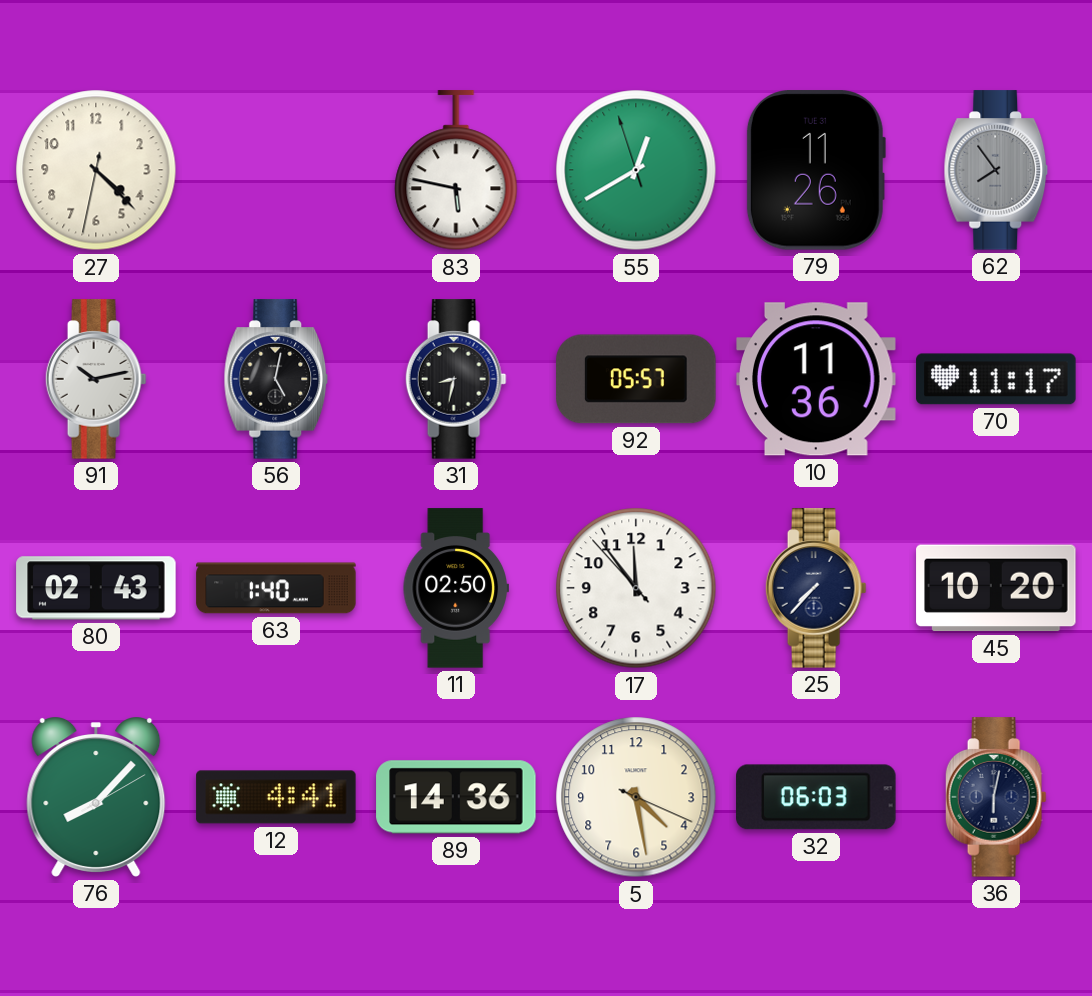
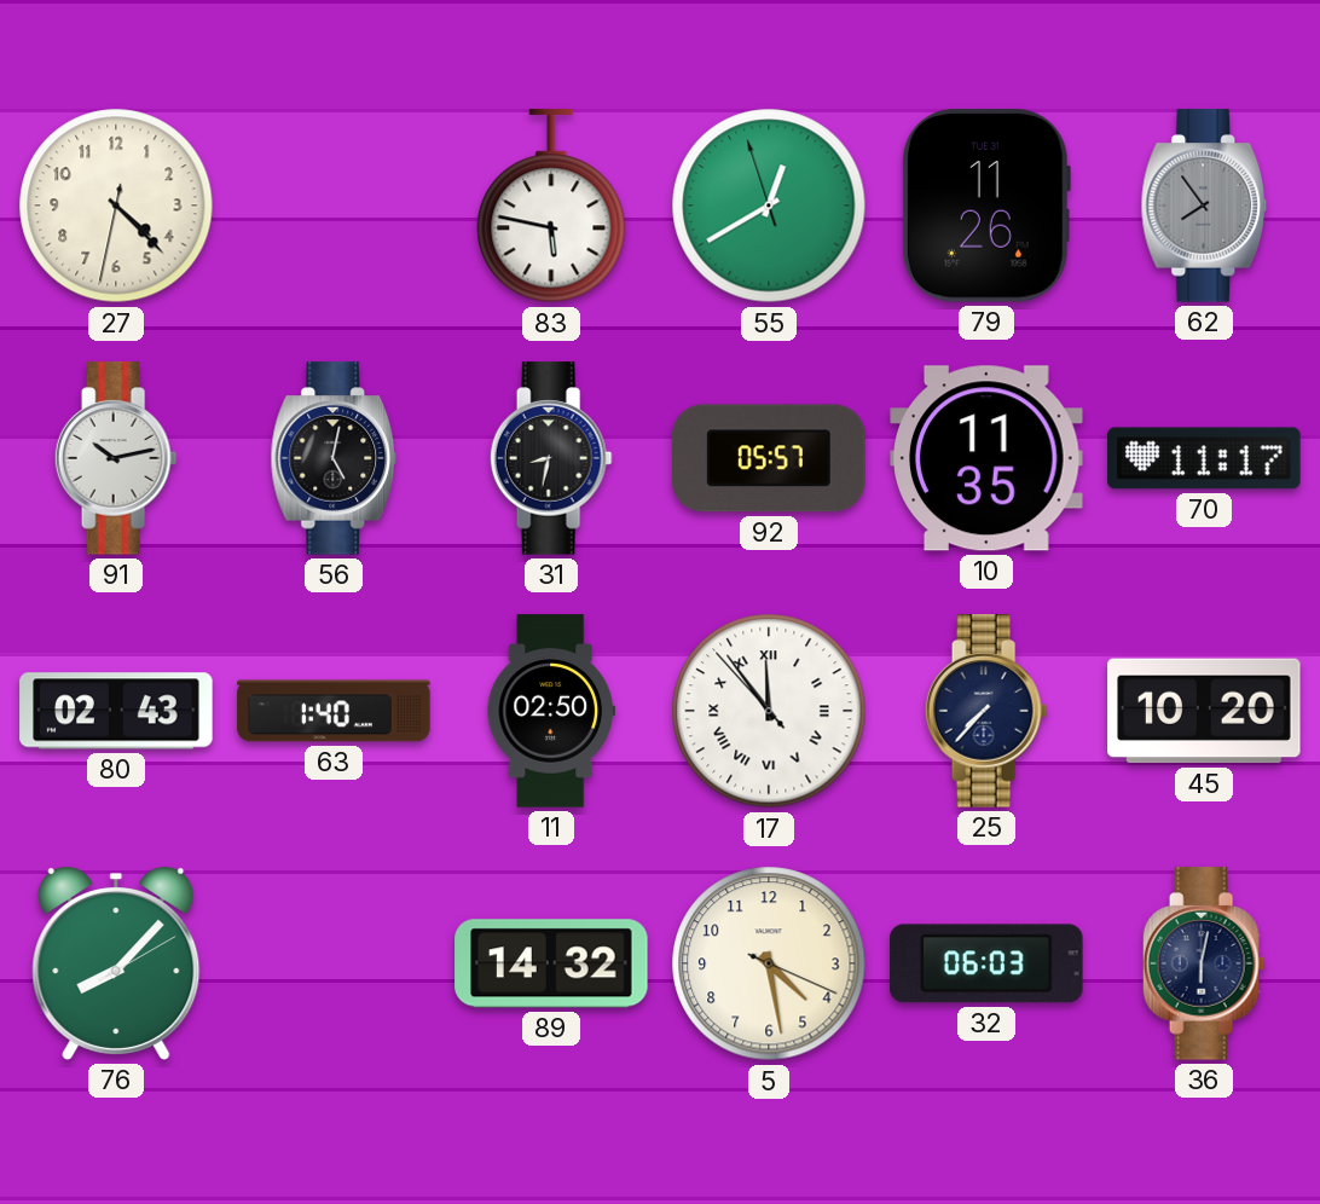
10: 11:36 -> 11:35
17 numerals: Arabic -> Roman
12: 4:41 -> none
89: 14:36 -> 14:32
